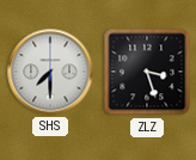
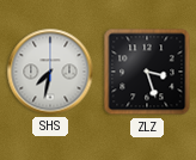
SHS: 7:30 -> 7:32
